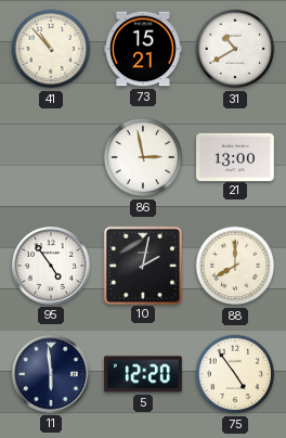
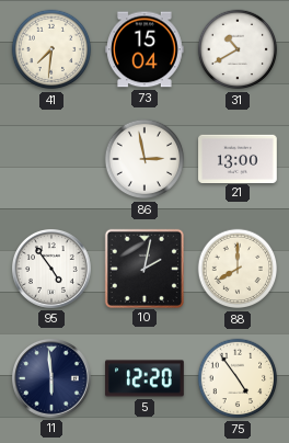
41: 10:53 -> 7:31
73: 15:21 -> 15:04
